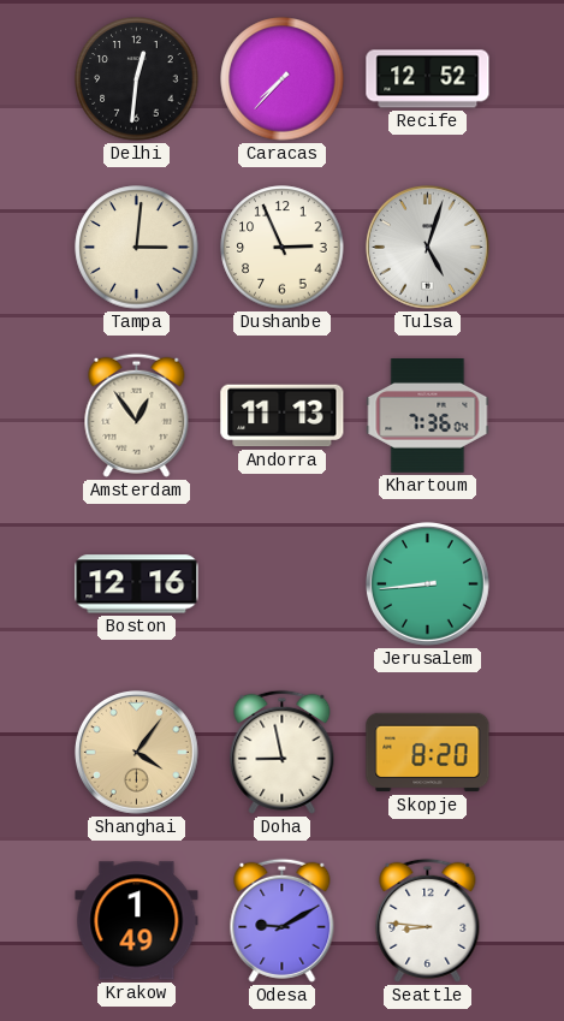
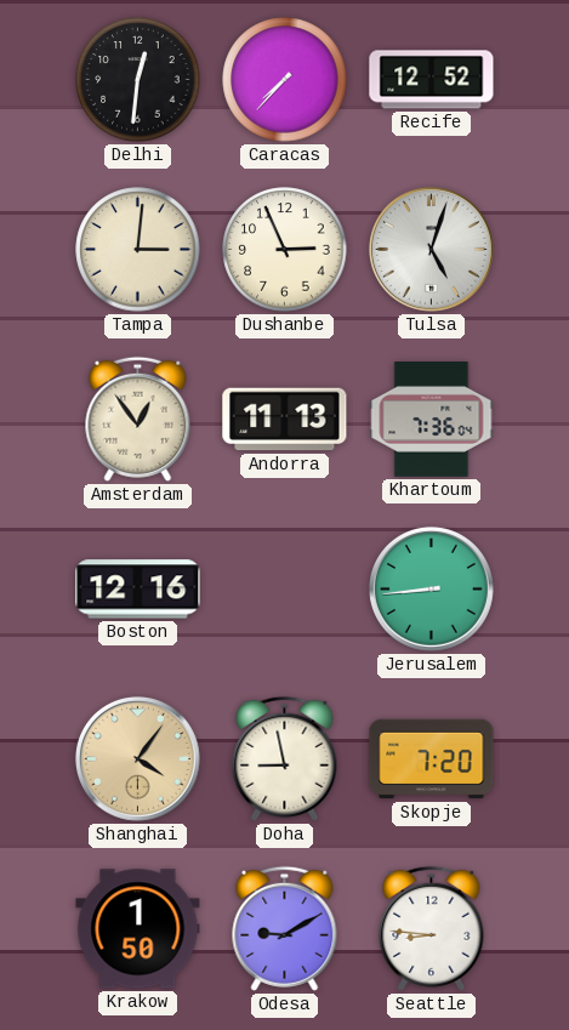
Skopje: 8:20 -> 7:20
Krakow: 1:49 -> 1:50
